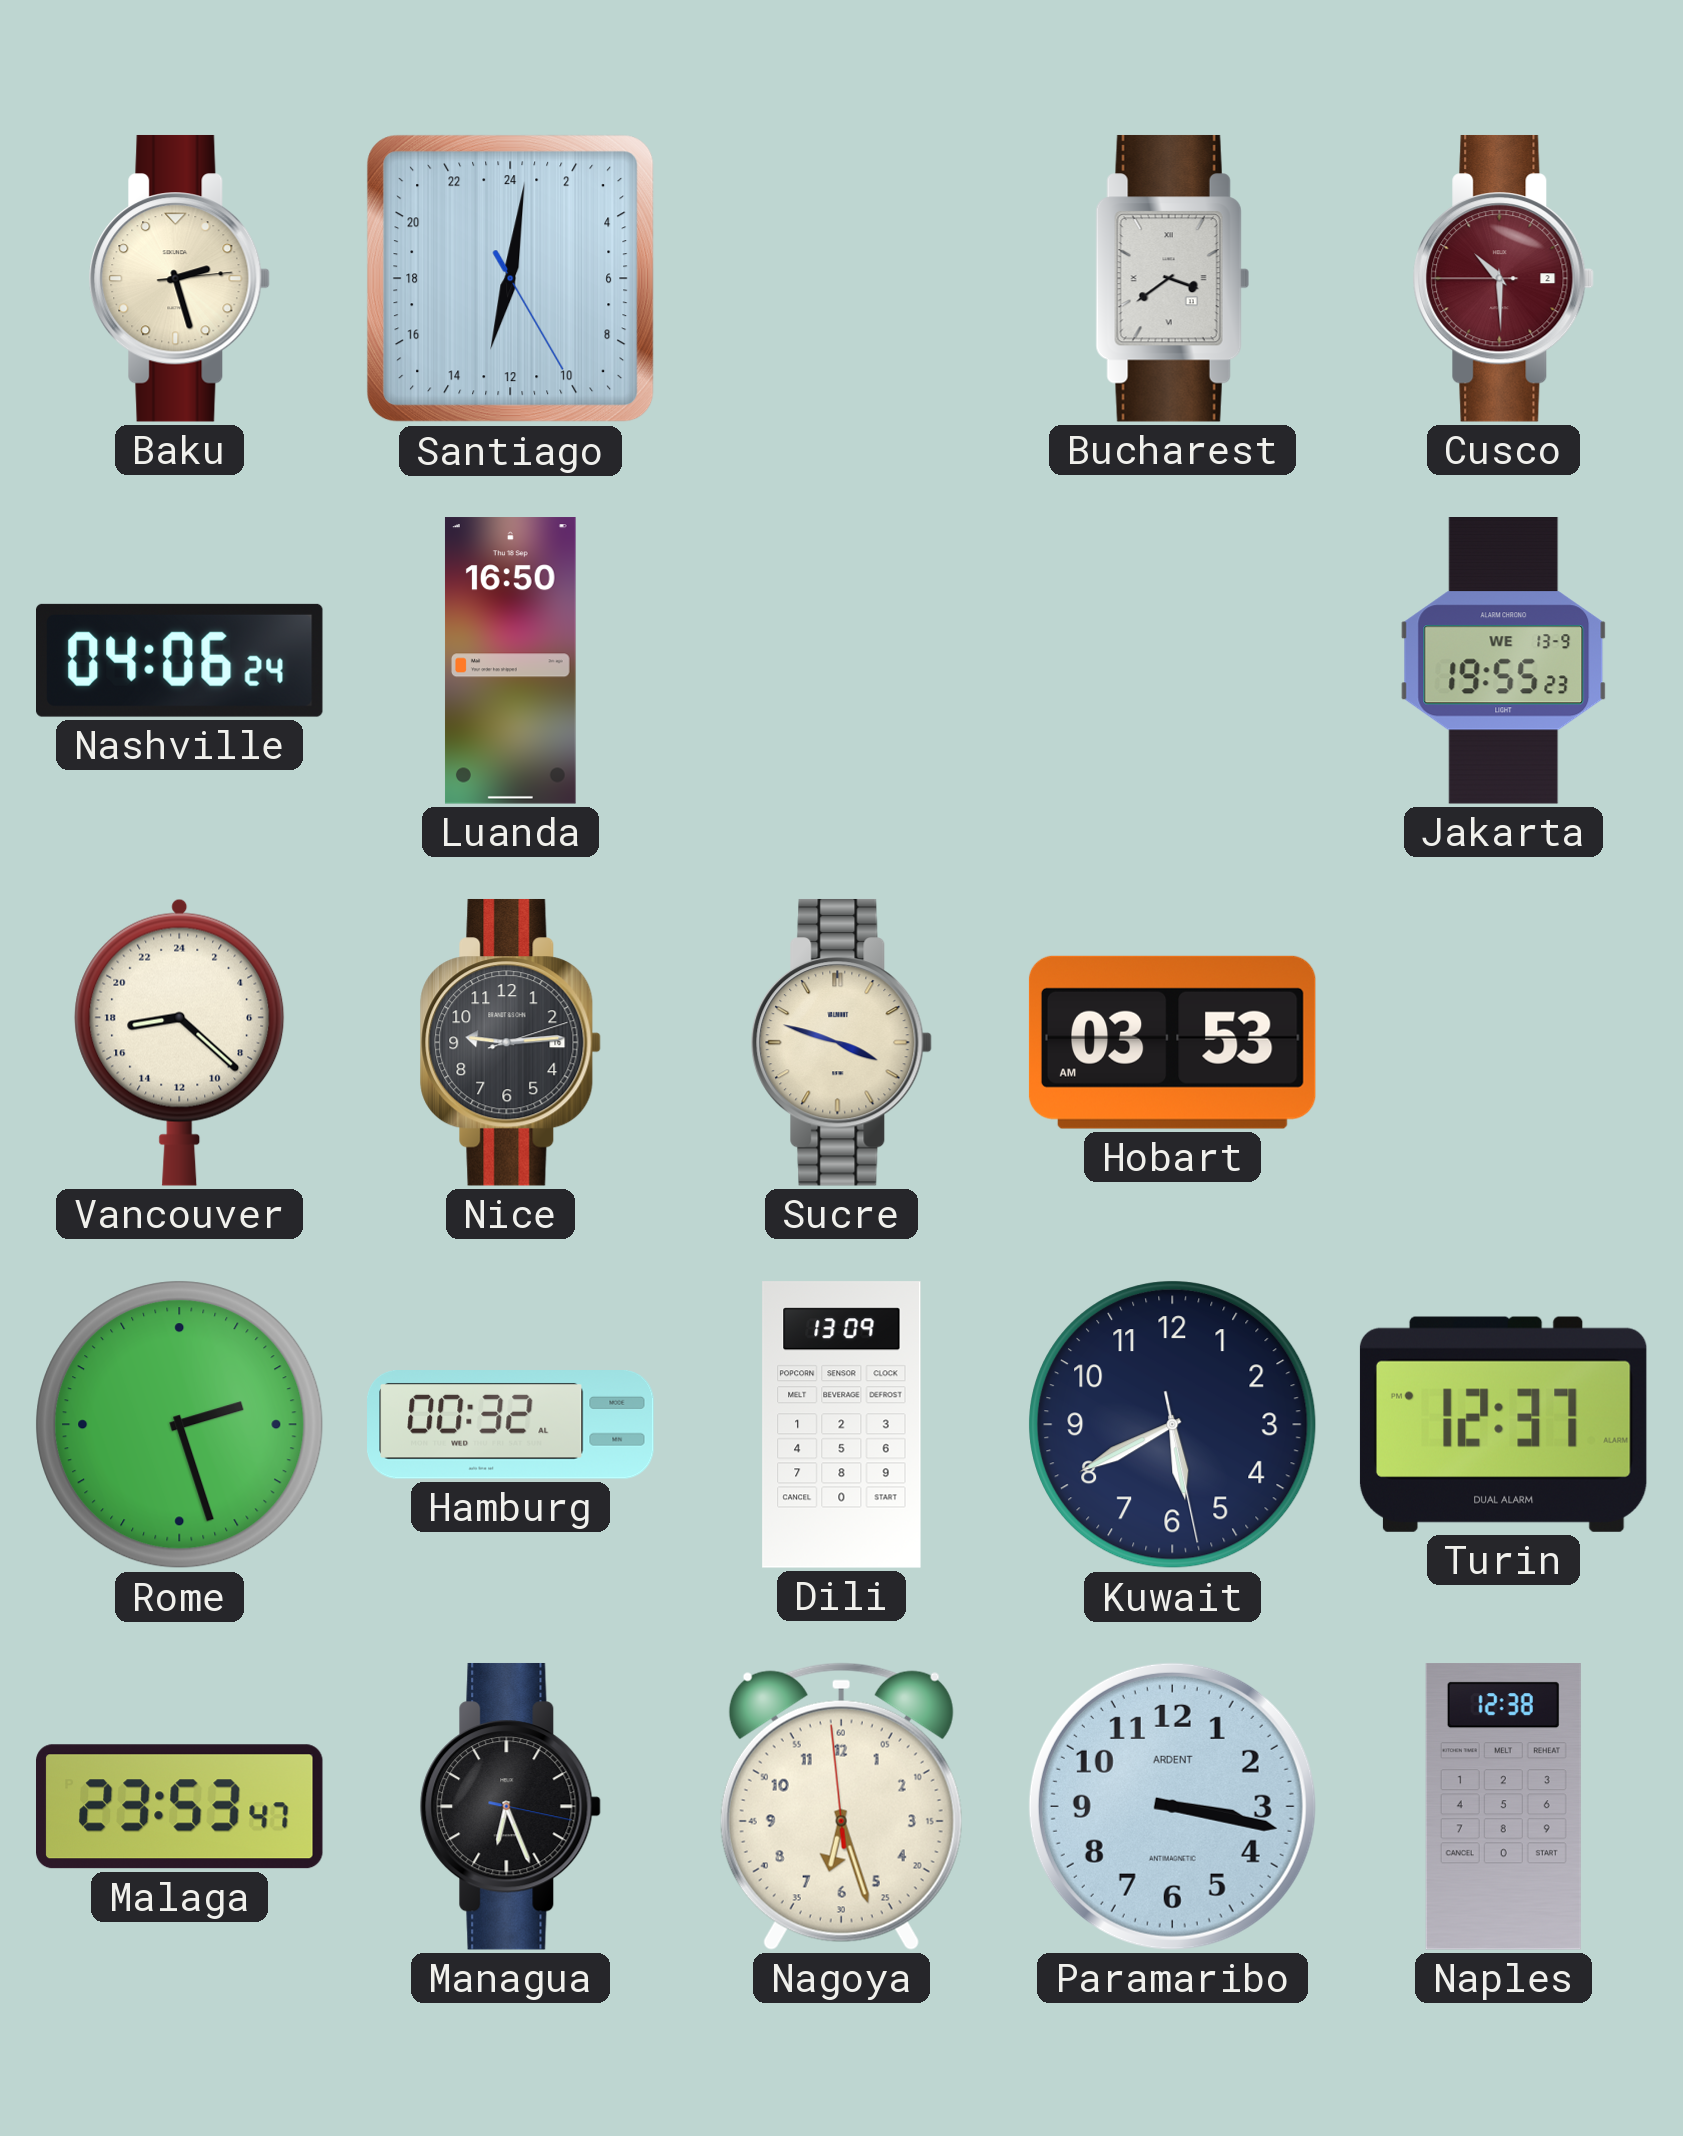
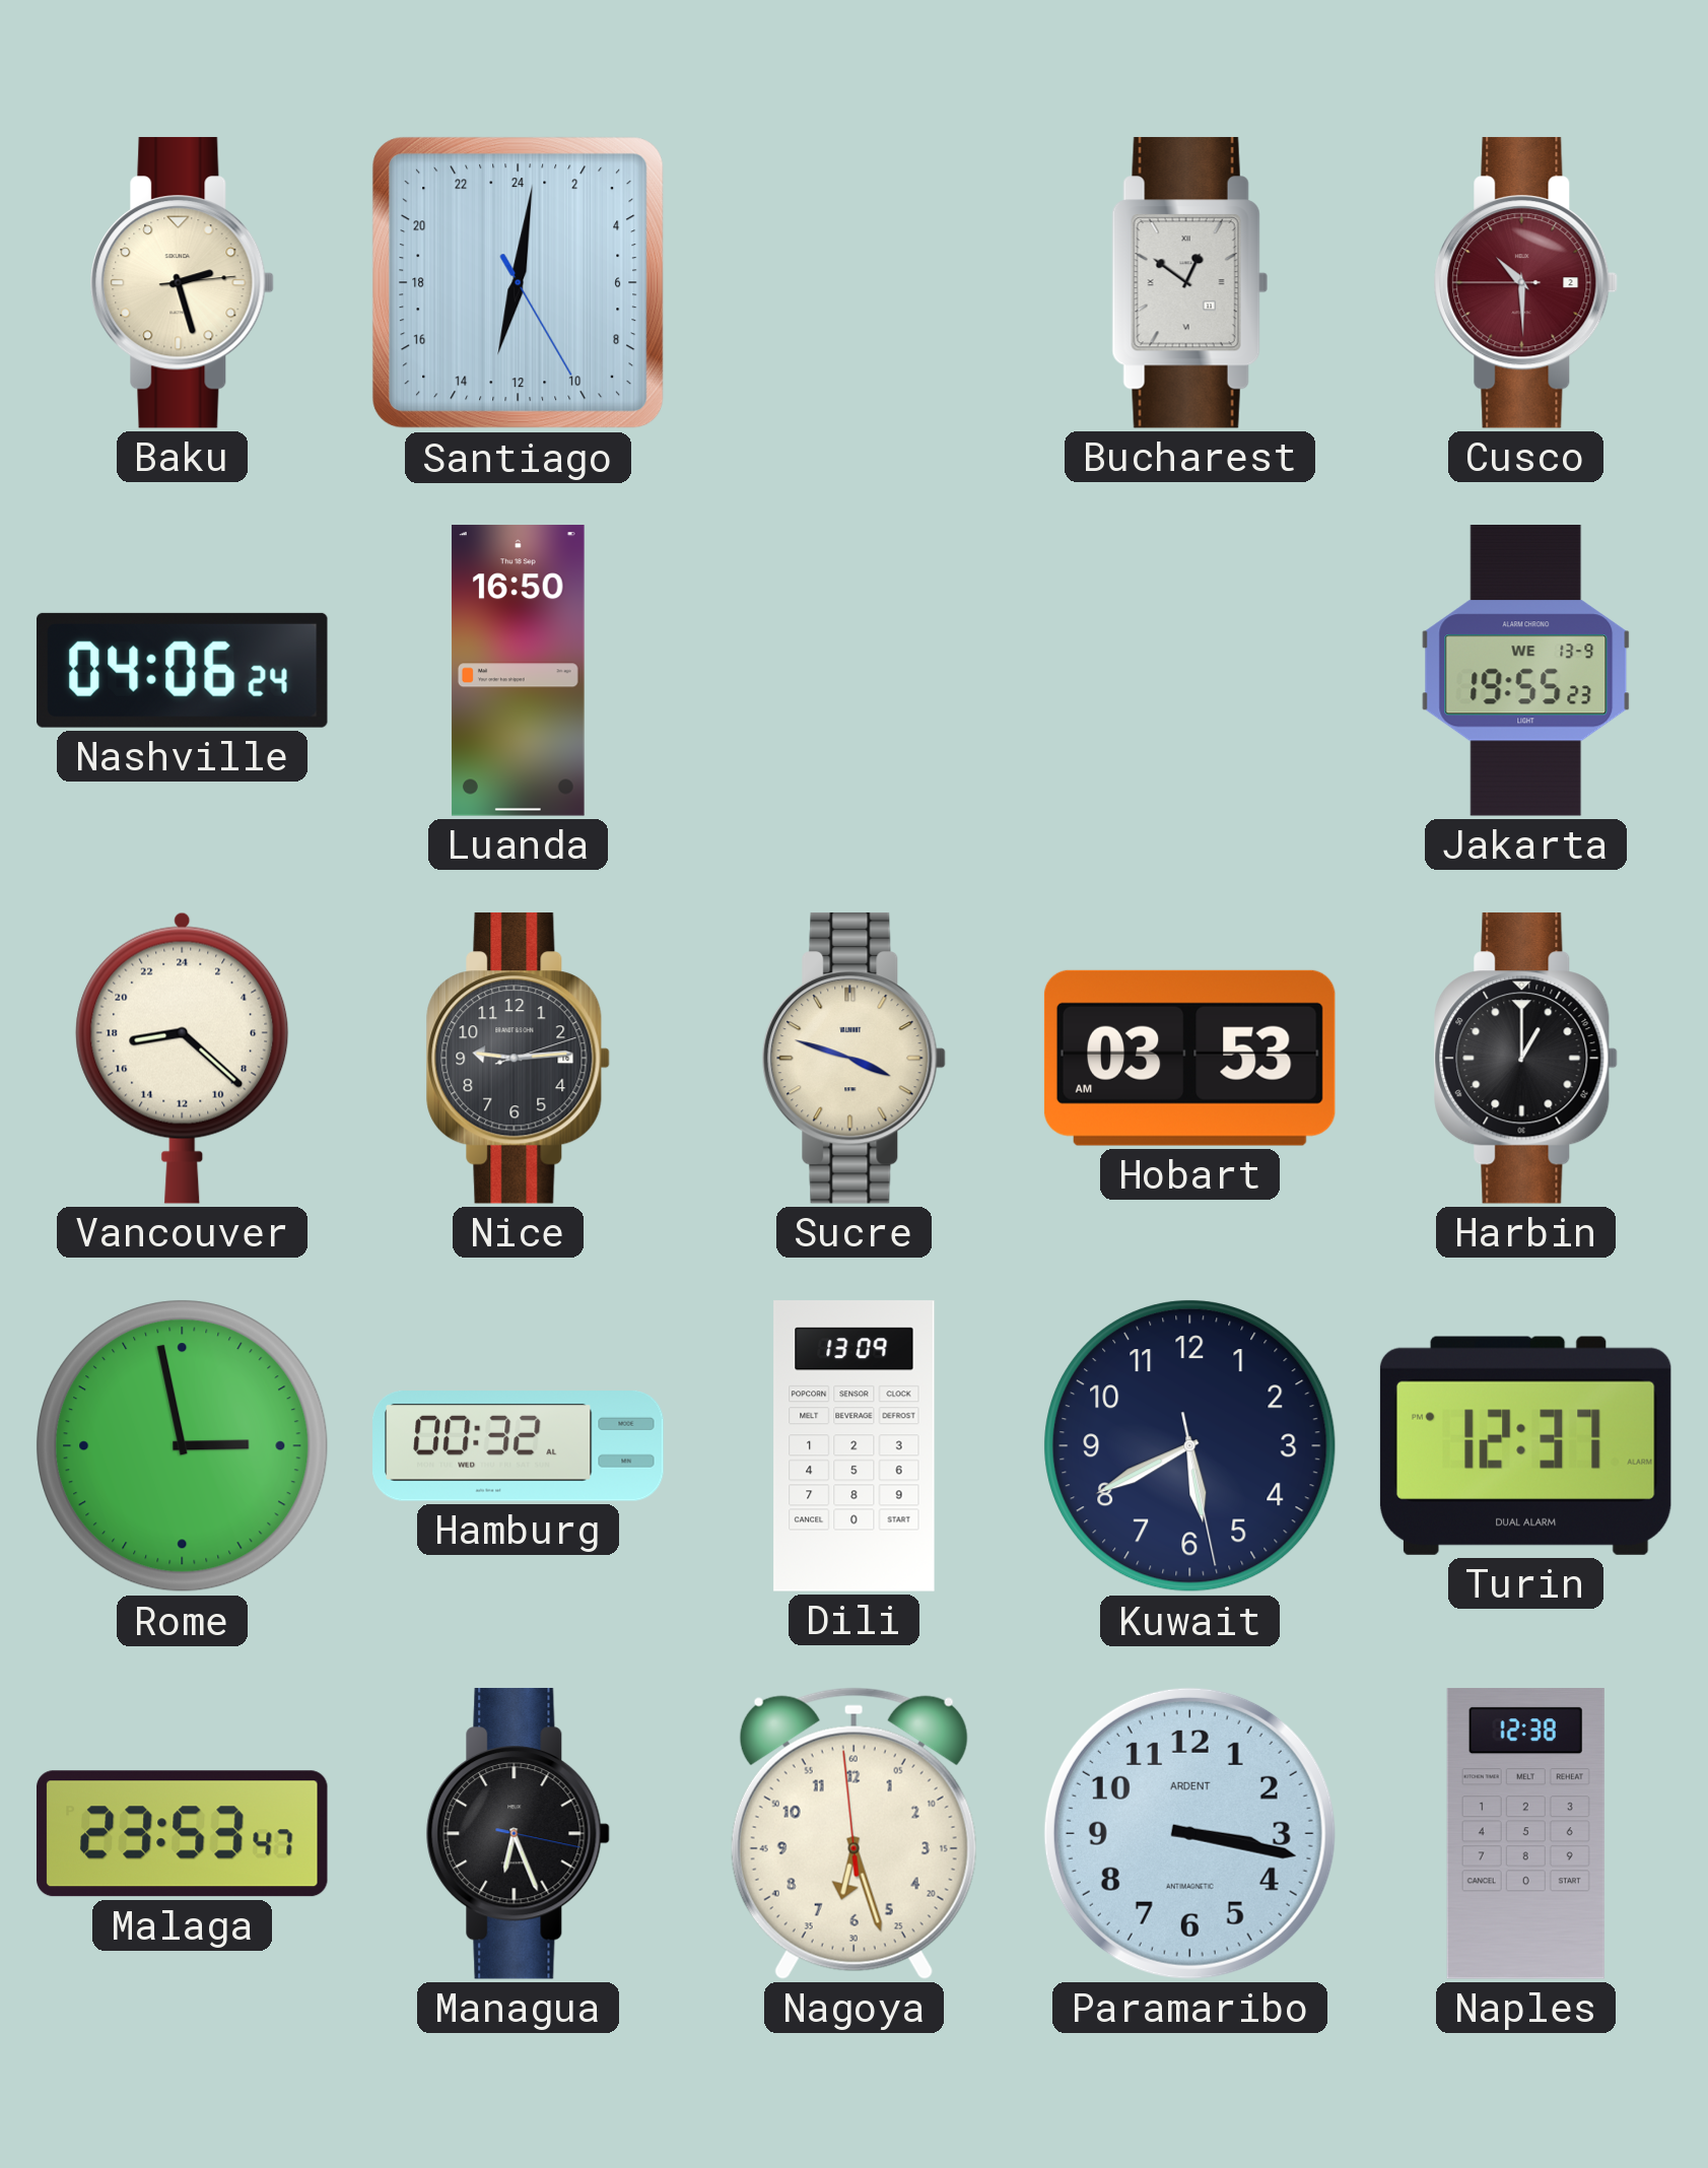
Bucharest: 3:39 -> 12:51
Harbin: none -> 1:00
Rome: 2:27 -> 2:58
